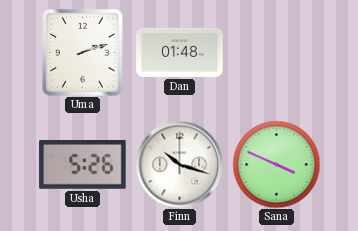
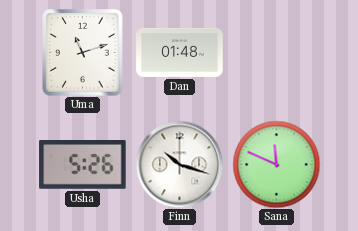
Uma: 2:12 -> 11:12
Sana: 3:49 -> 11:49
